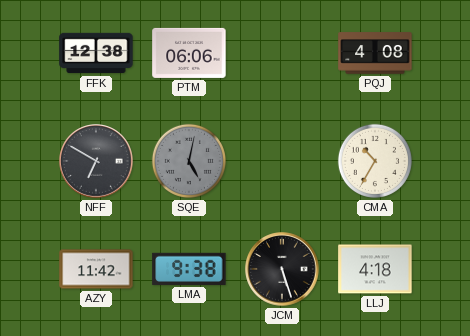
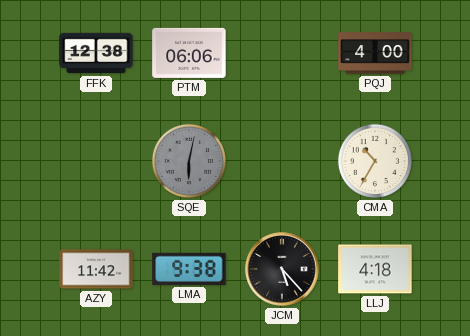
PQJ: 4:08 -> 4:00
NFF: 6:50 -> none
SQE: 5:02 -> 6:02
JCM: 5:27 -> 5:23
